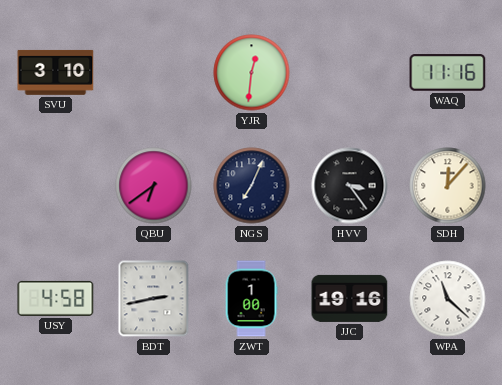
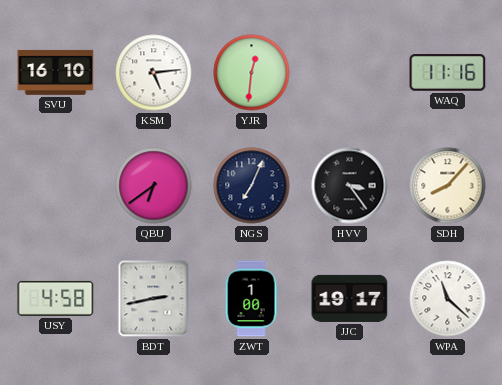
SVU: 3:10 -> 16:10
KSM: none -> 5:14
SDH: 12:07 -> 8:07
JJC: 19:16 -> 19:17
